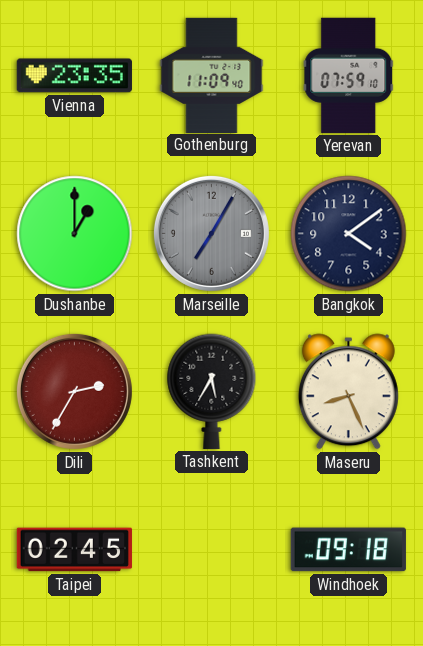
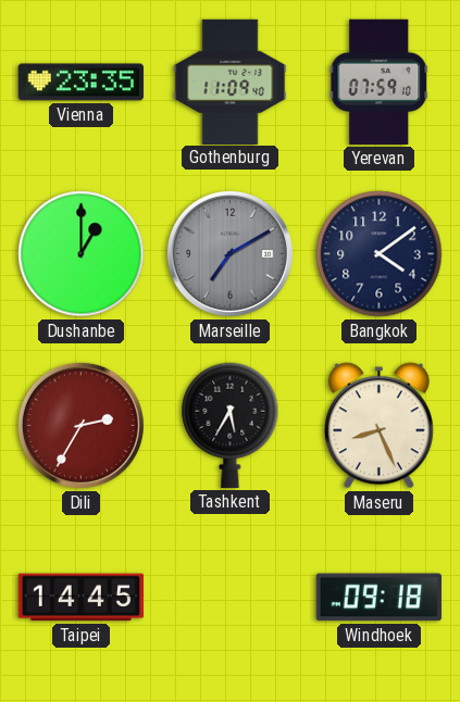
Marseille: 7:05 -> 7:10
Taipei: 02:45 -> 14:45
